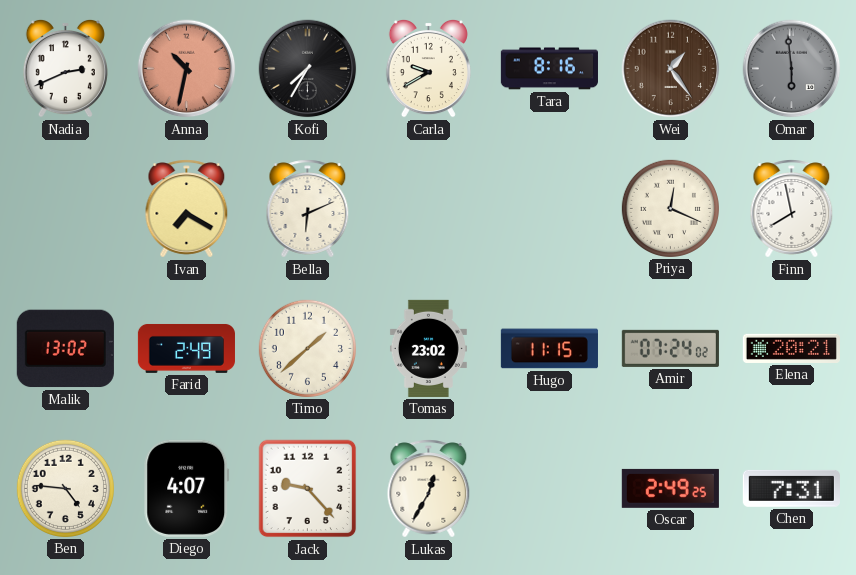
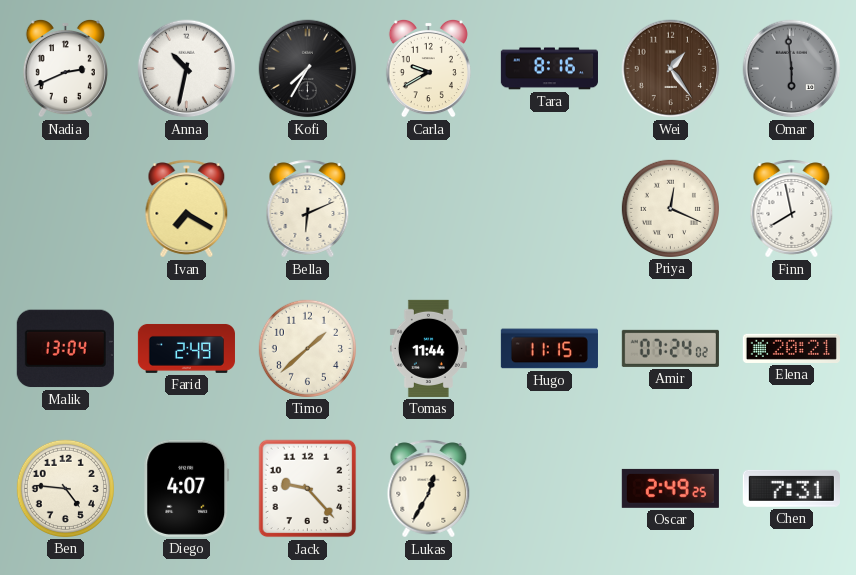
Anna dial: salmon -> white
Malik: 13:02 -> 13:04
Tomas: 23:02 -> 11:44
